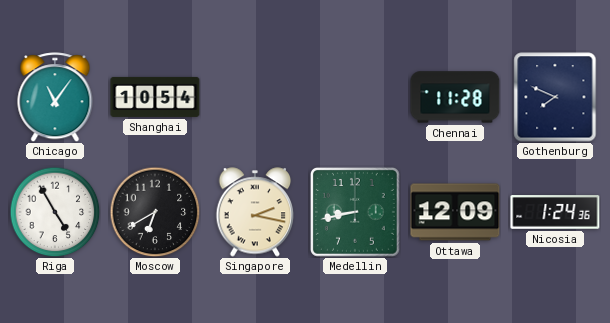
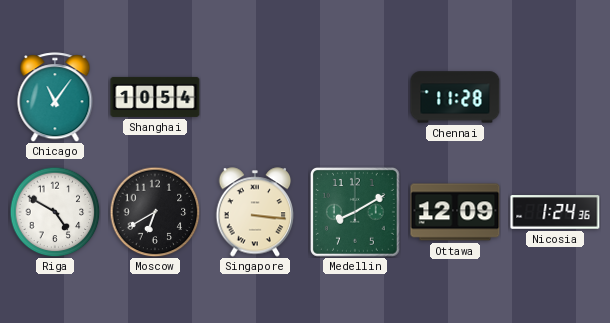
Gothenburg: 7:49 -> none
Riga: 4:55 -> 4:50
Singapore: 2:17 -> 3:16
Medellin: 8:43 -> 8:10
